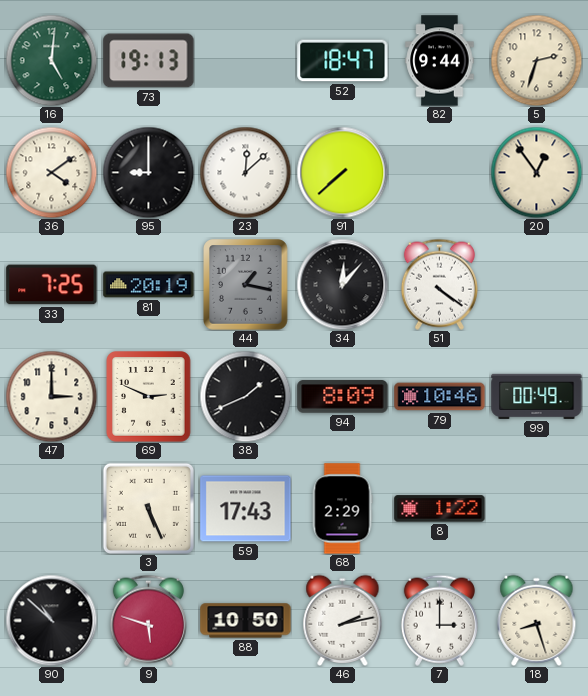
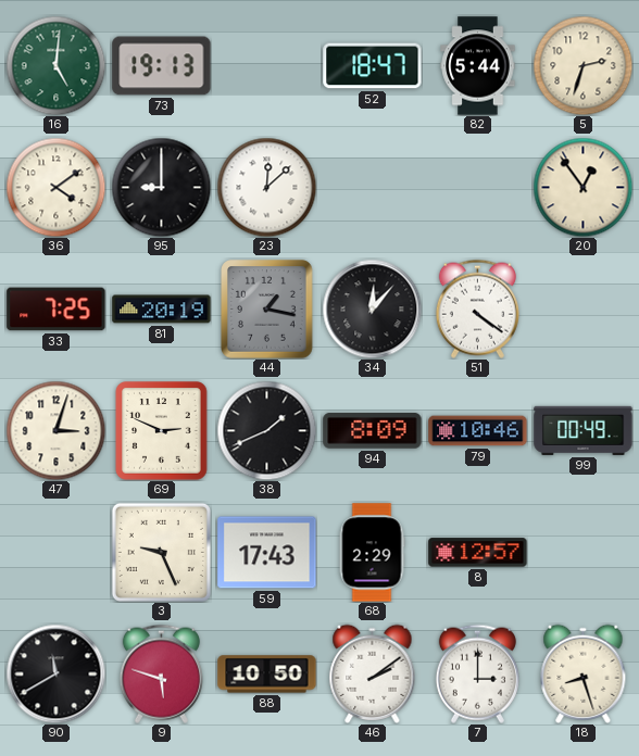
82: 9:44 -> 5:44
91: 7:38 -> none
47: 3:00 -> 3:03
3: 5:26 -> 9:26
8: 1:22 -> 12:57
90: 10:52 -> 11:40
46: 2:13 -> 2:09
